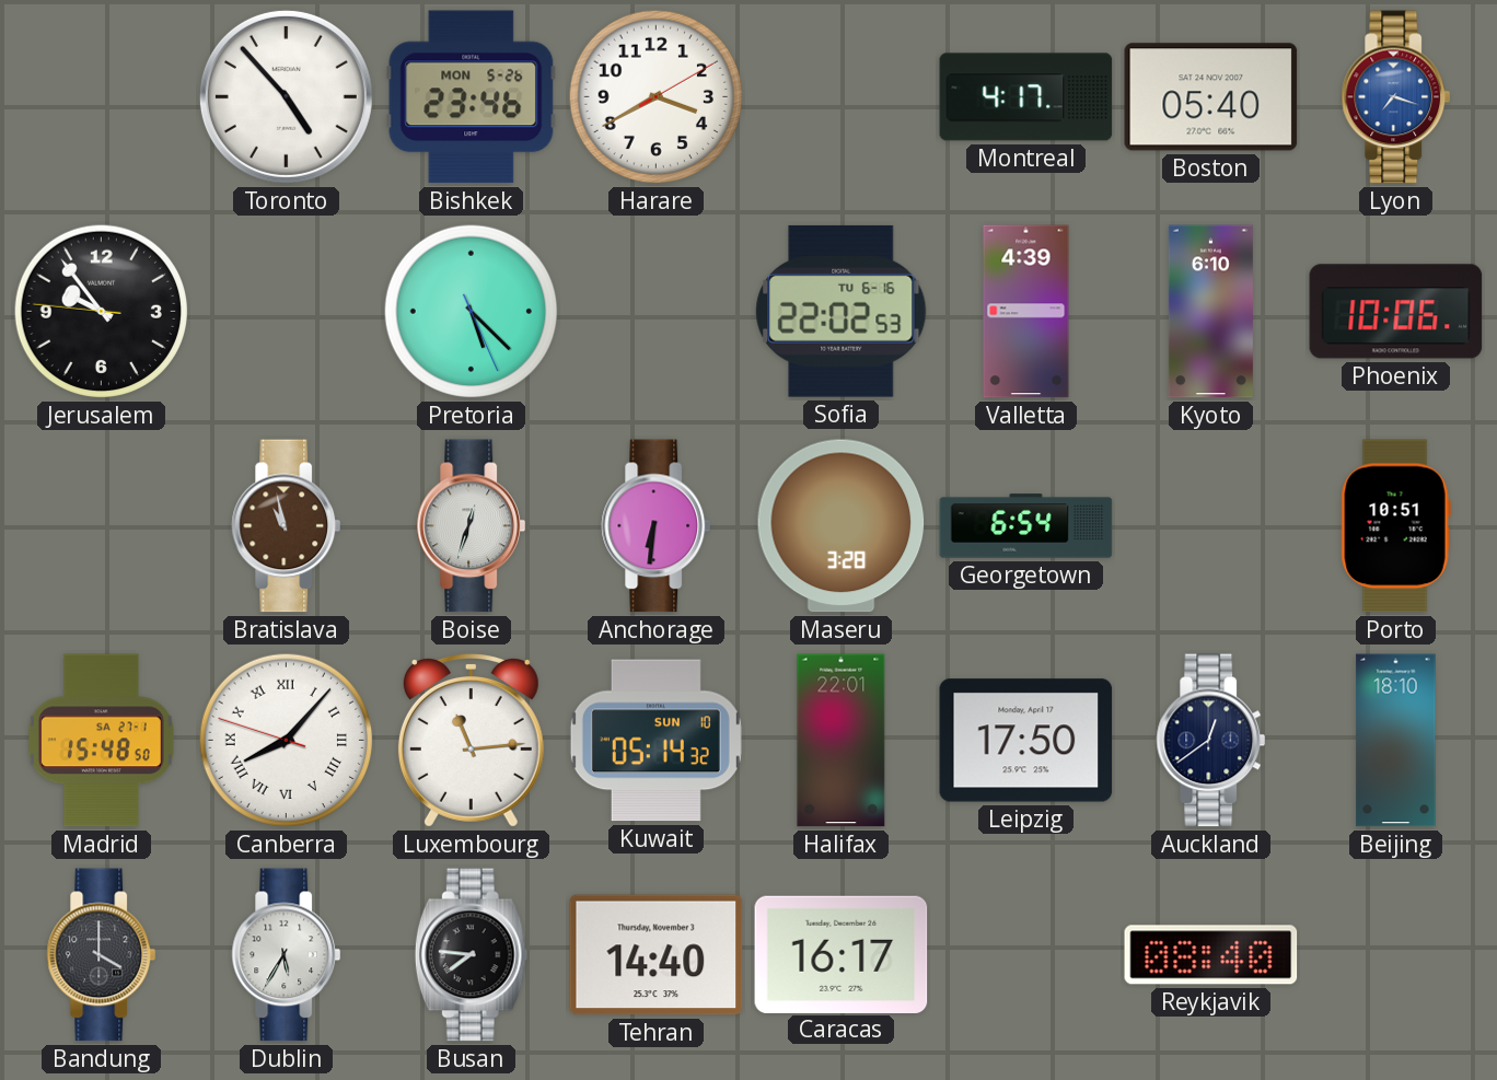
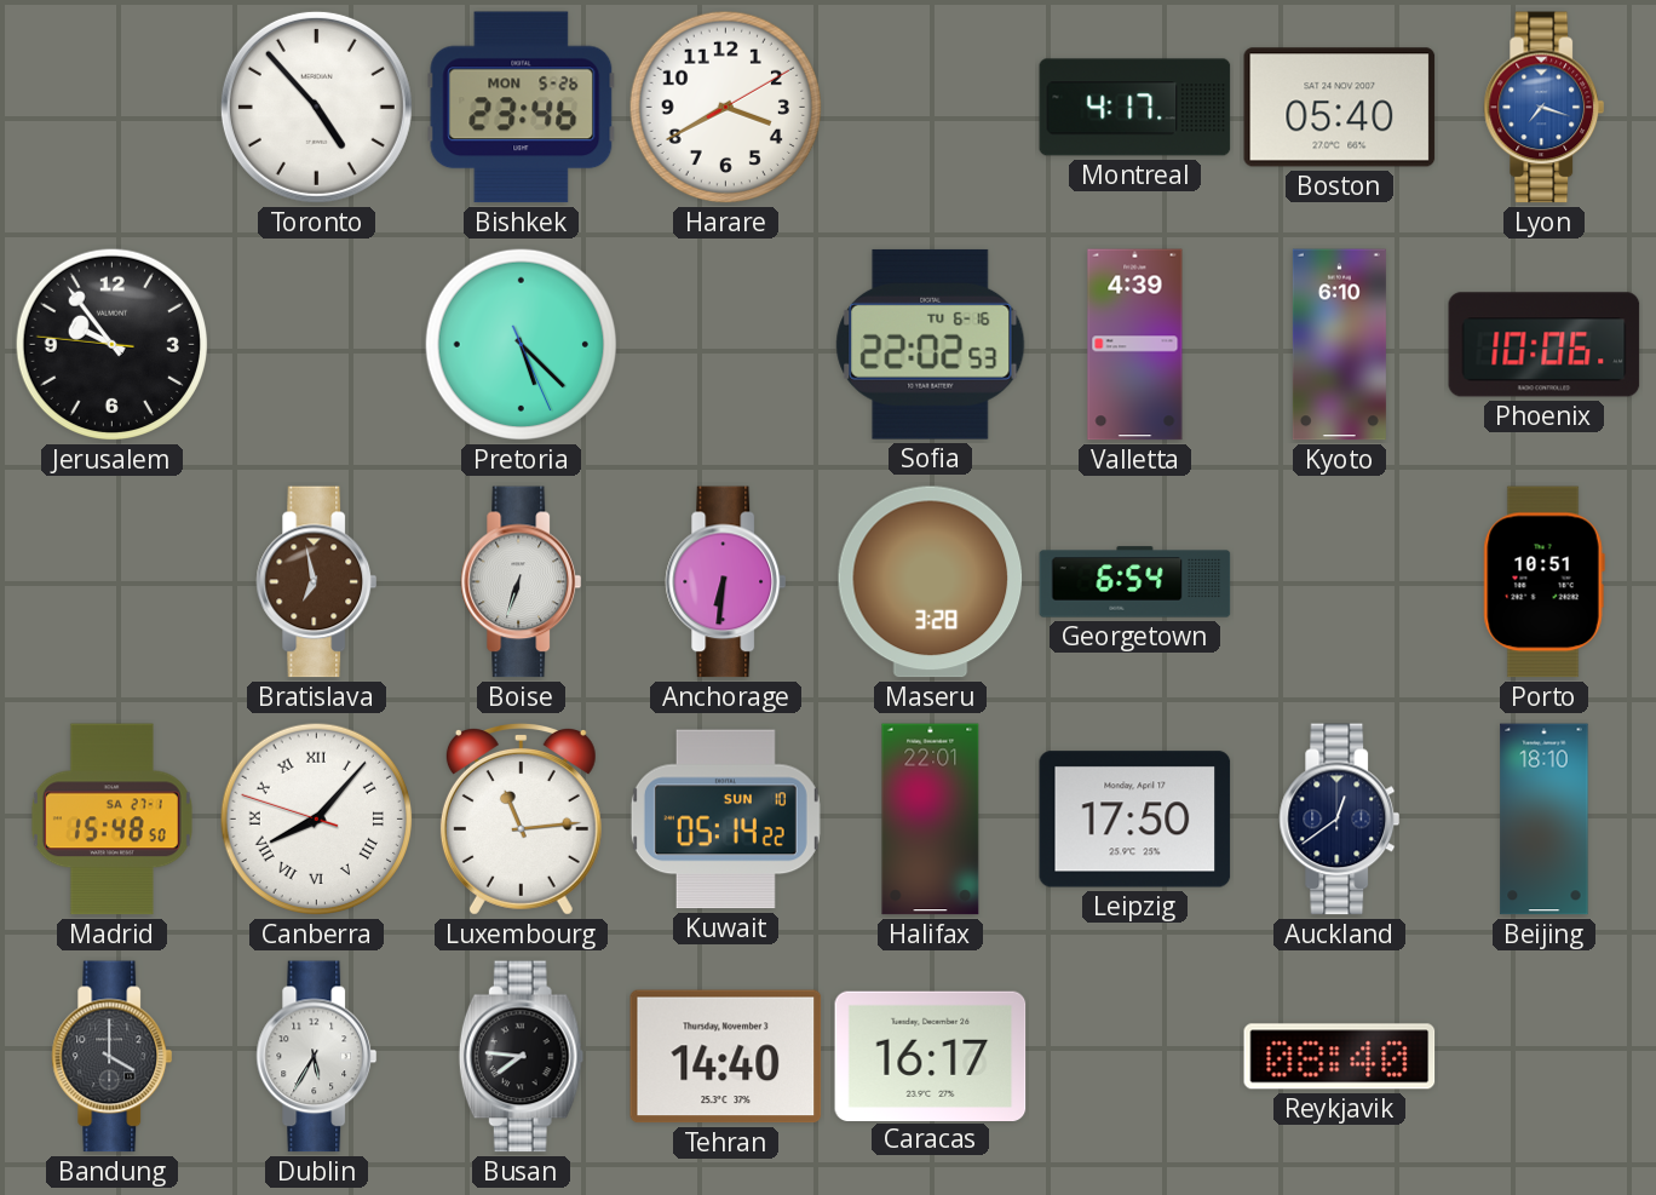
Bratislava: 10:58 -> 6:58
Boise: 12:33 -> 6:33
Kuwait: 05:14:32 -> 05:14:22
